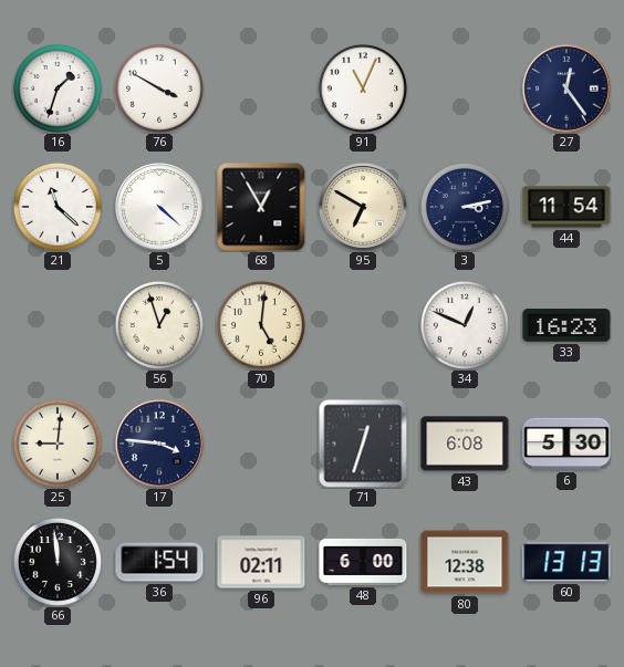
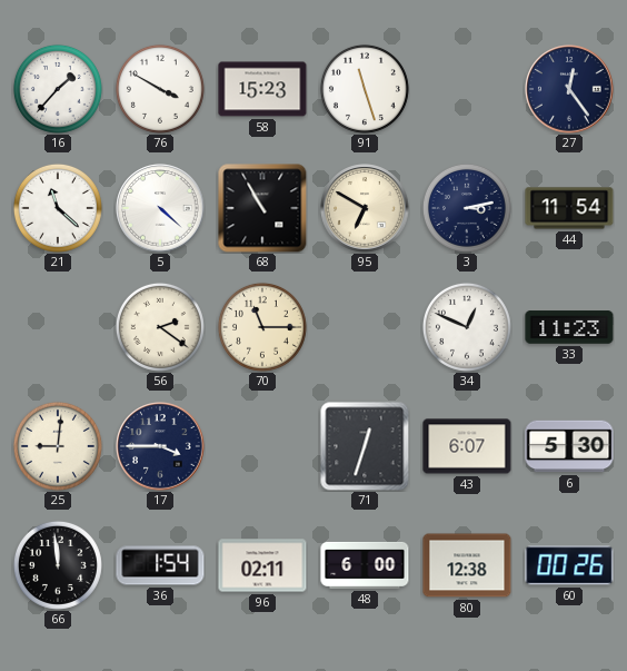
16: 1:33 -> 1:37
58: none -> 15:23
91: 11:04 -> 11:27
68: 12:55 -> 10:55
56: 12:57 -> 2:21
70: 5:01 -> 11:15
33: 16:23 -> 11:23
17: 3:46 -> 3:45
43: 6:08 -> 6:07
60: 13:13 -> 00:26
